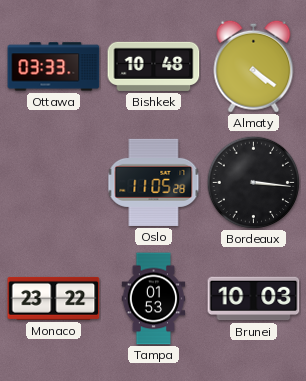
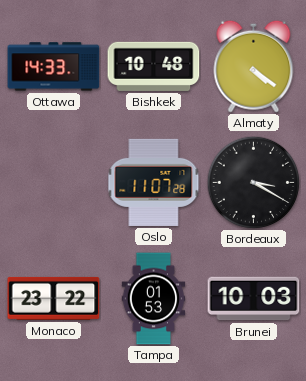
Ottawa: 03:33 -> 14:33
Oslo: 11:05 -> 11:07
Bordeaux: 3:16 -> 3:20
